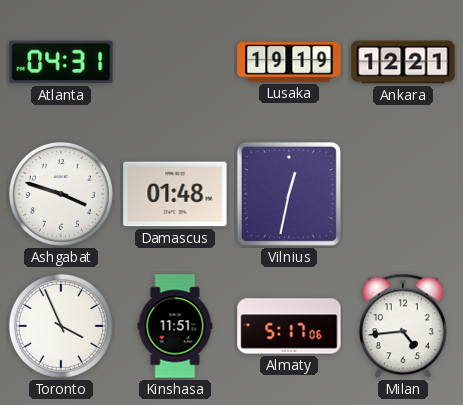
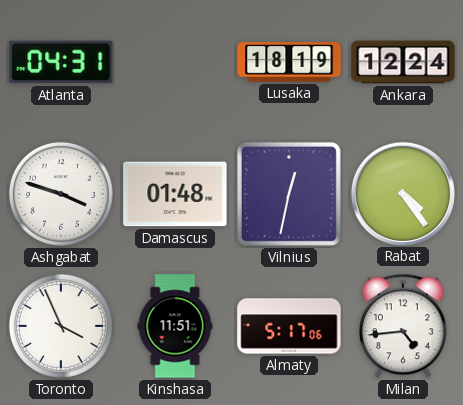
Lusaka: 19:19 -> 18:19
Ankara: 12:21 -> 12:24
Rabat: none -> 4:24
